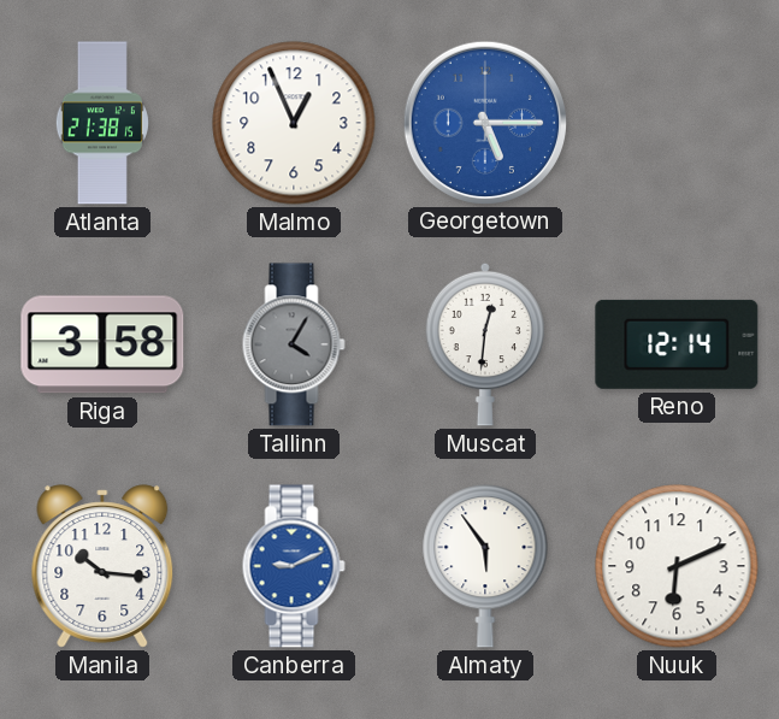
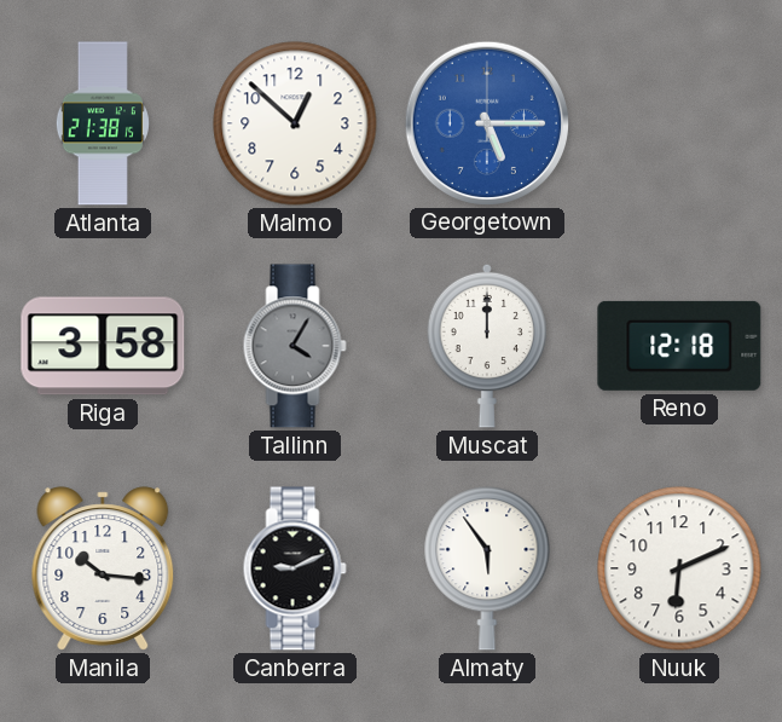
Malmo: 12:56 -> 12:52
Muscat: 12:31 -> 12:00
Reno: 12:14 -> 12:18
Canberra dial: blue -> black
